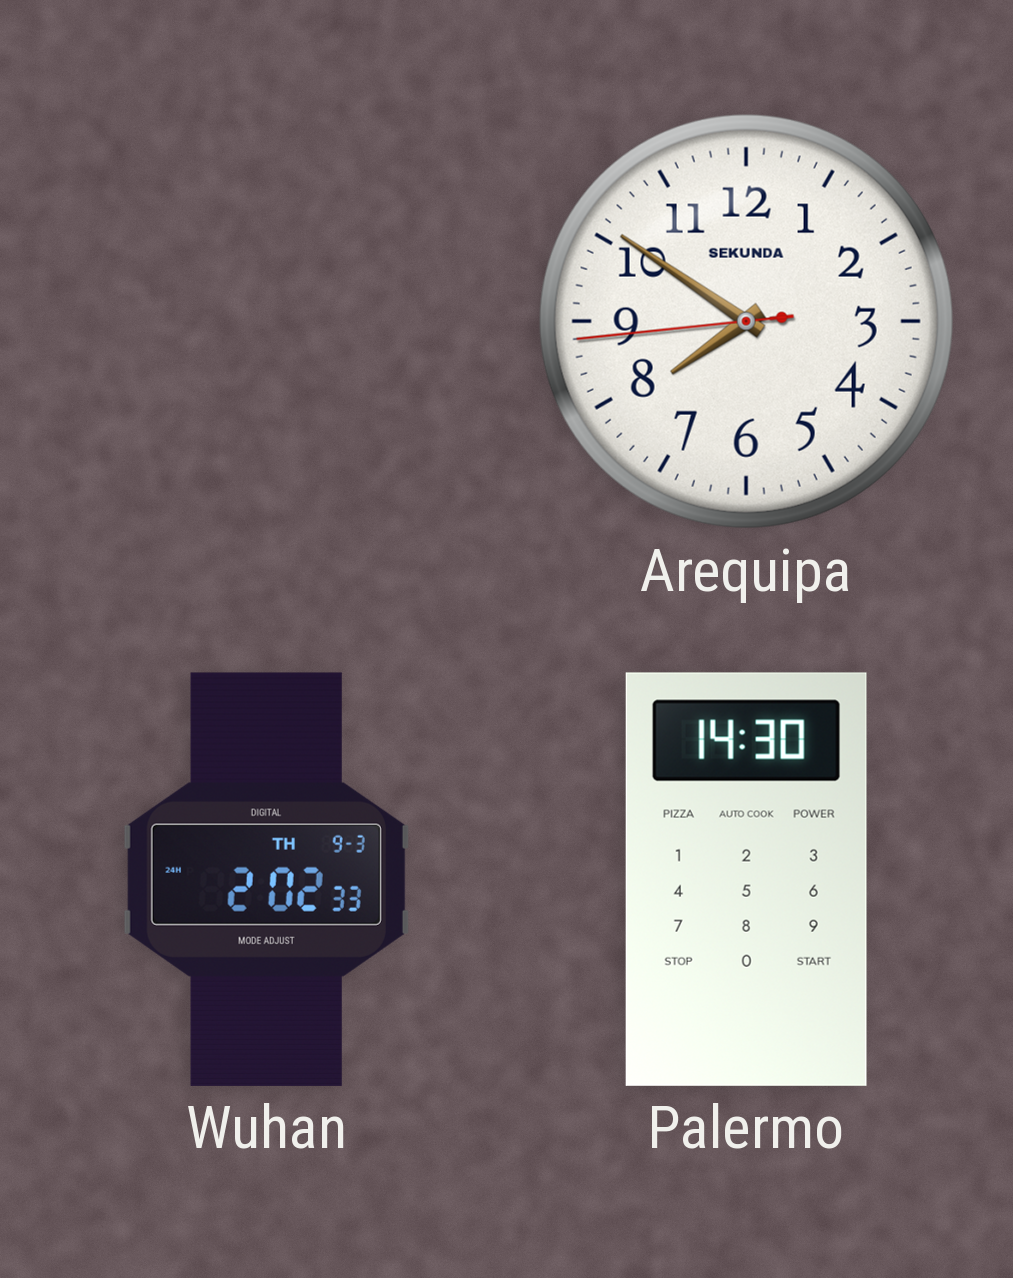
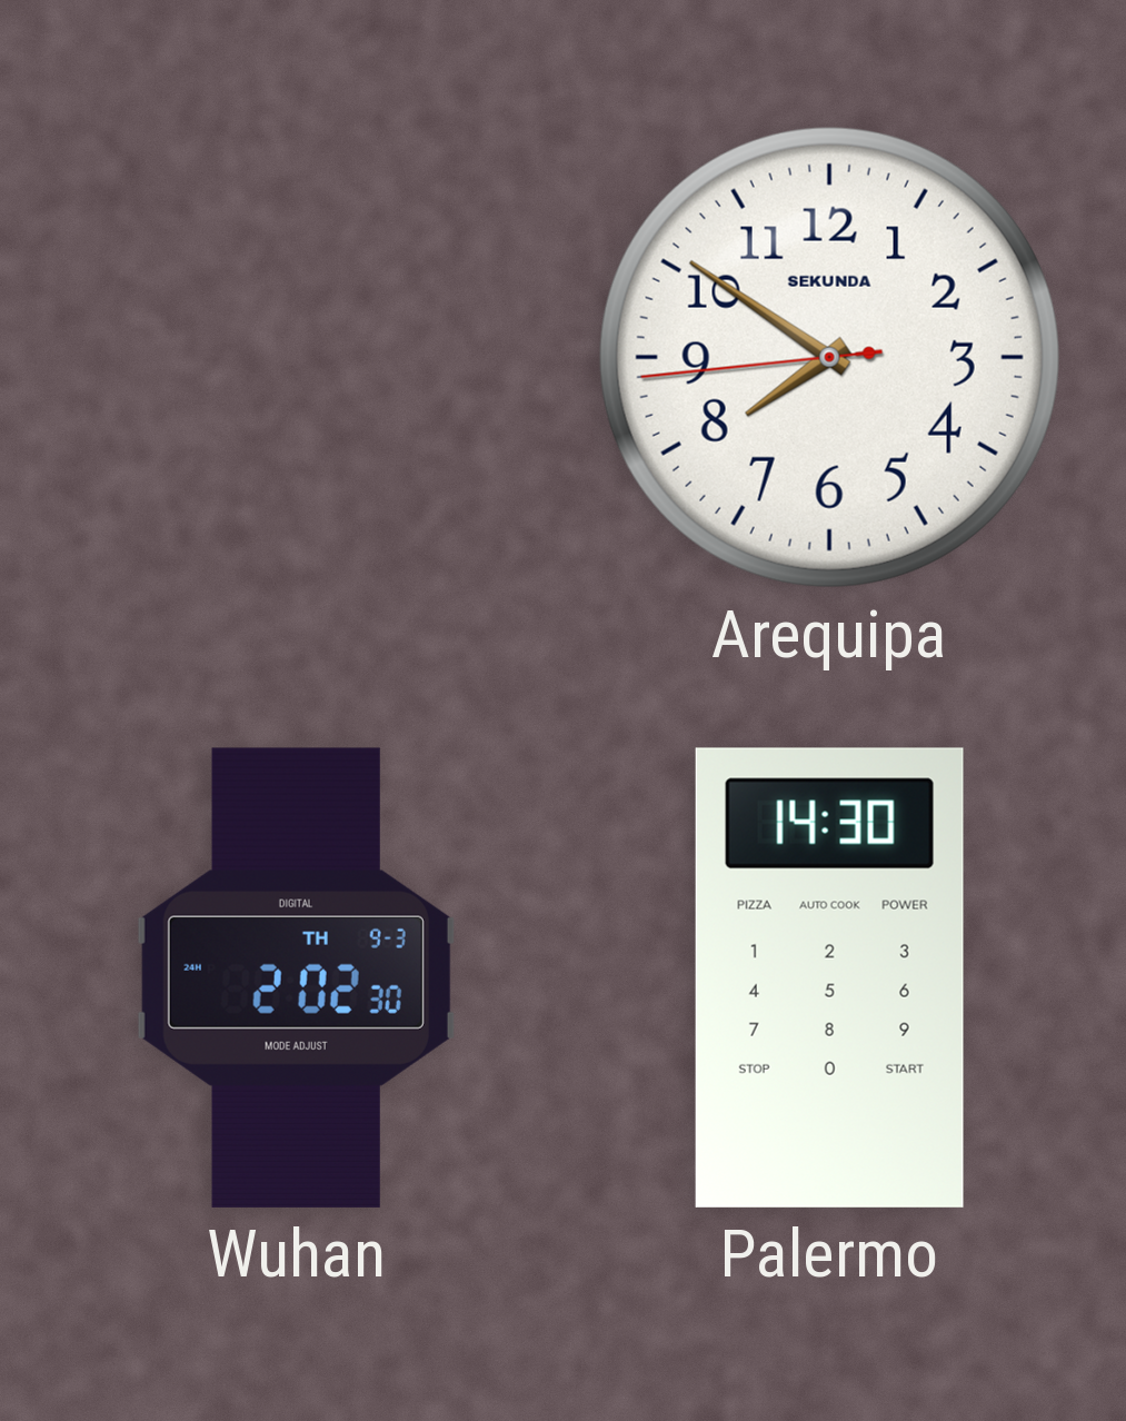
Wuhan: 2:02:33 -> 2:02:30
